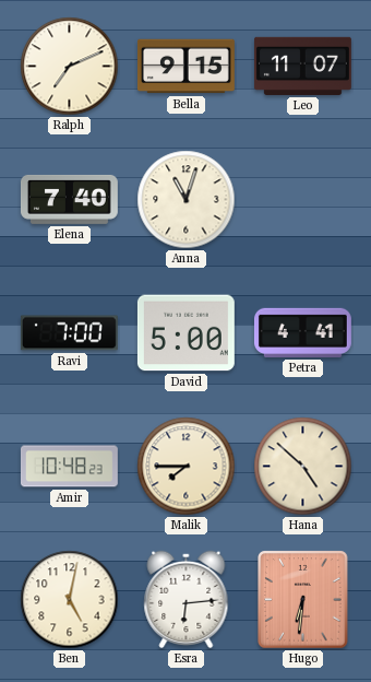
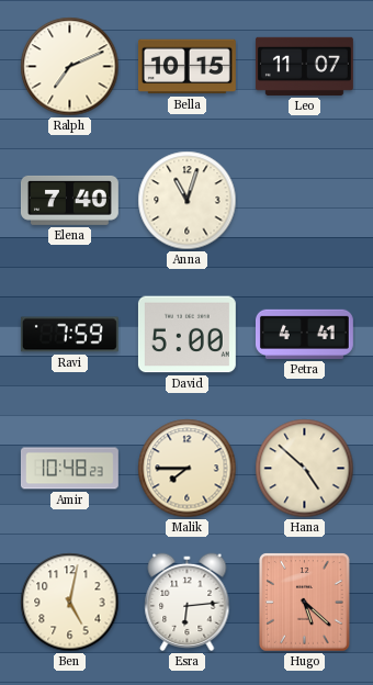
Bella: 9:15 -> 10:15
Ravi: 7:00 -> 7:59
Hugo: 6:31 -> 5:22
